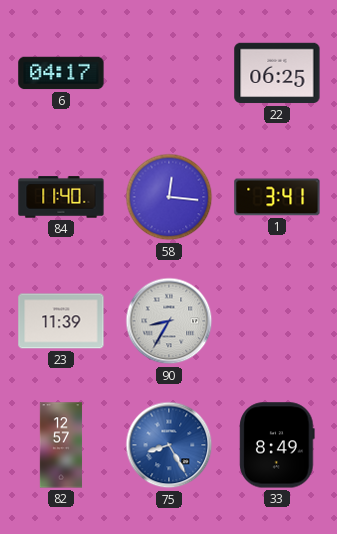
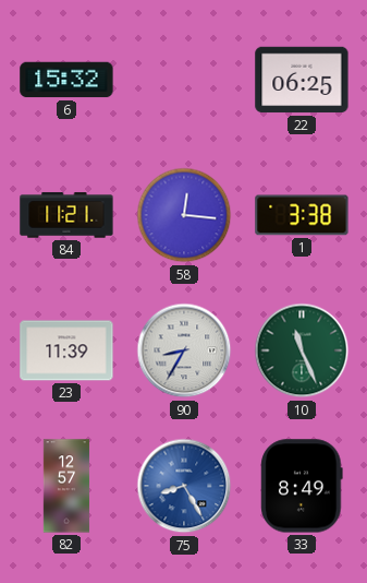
6: 04:17 -> 15:32
84: 11:40 -> 11:21
1: 3:41 -> 3:38
10: none -> 11:26
